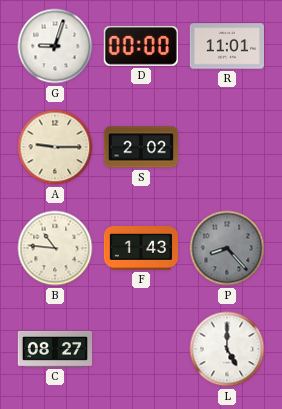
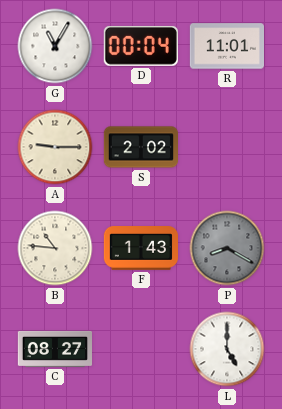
G: 9:03 -> 11:05
D: 00:00 -> 00:04
P: 8:23 -> 8:20
